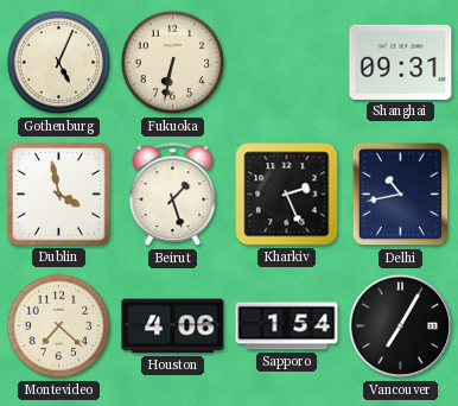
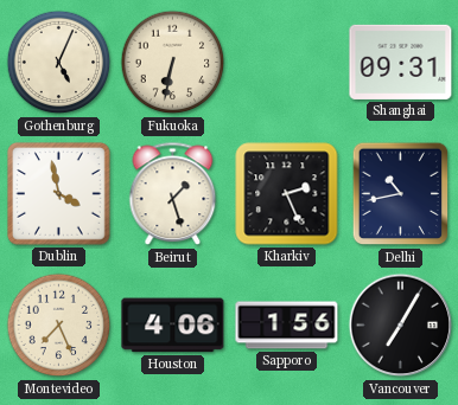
Montevideo: 7:22 -> 7:26
Sapporo: 1:54 -> 1:56
